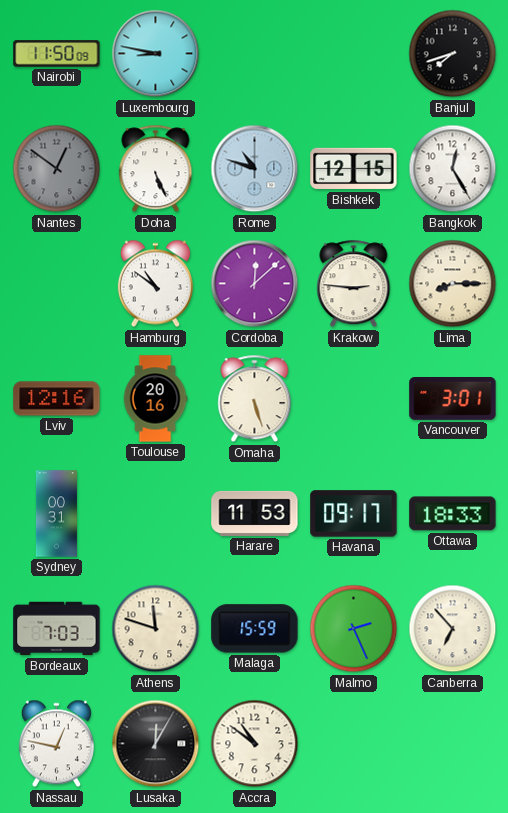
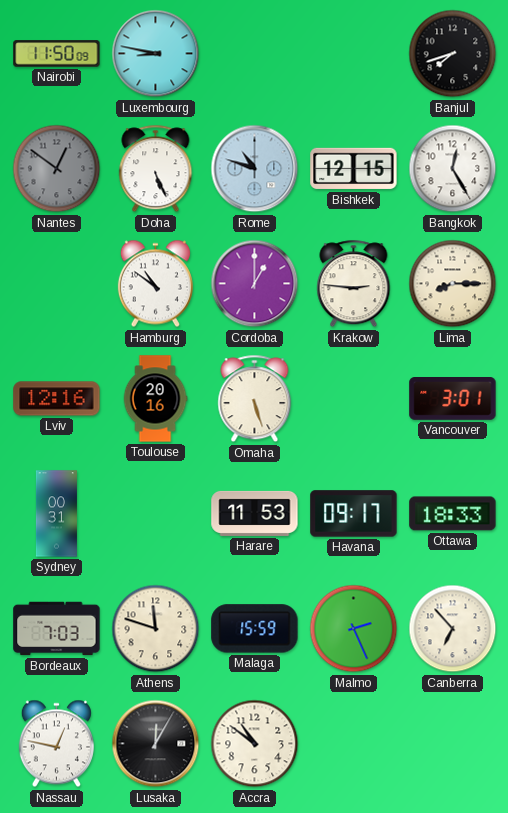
Cordoba: 12:08 -> 1:00
